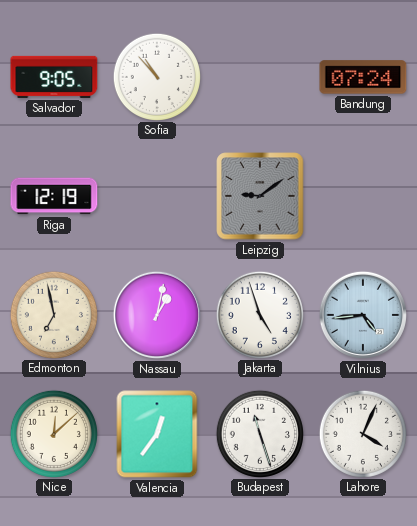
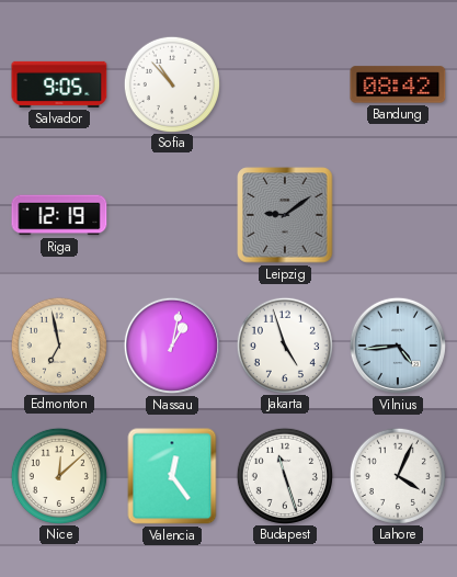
Bandung: 07:24 -> 08:42
Valencia: 12:36 -> 12:24
